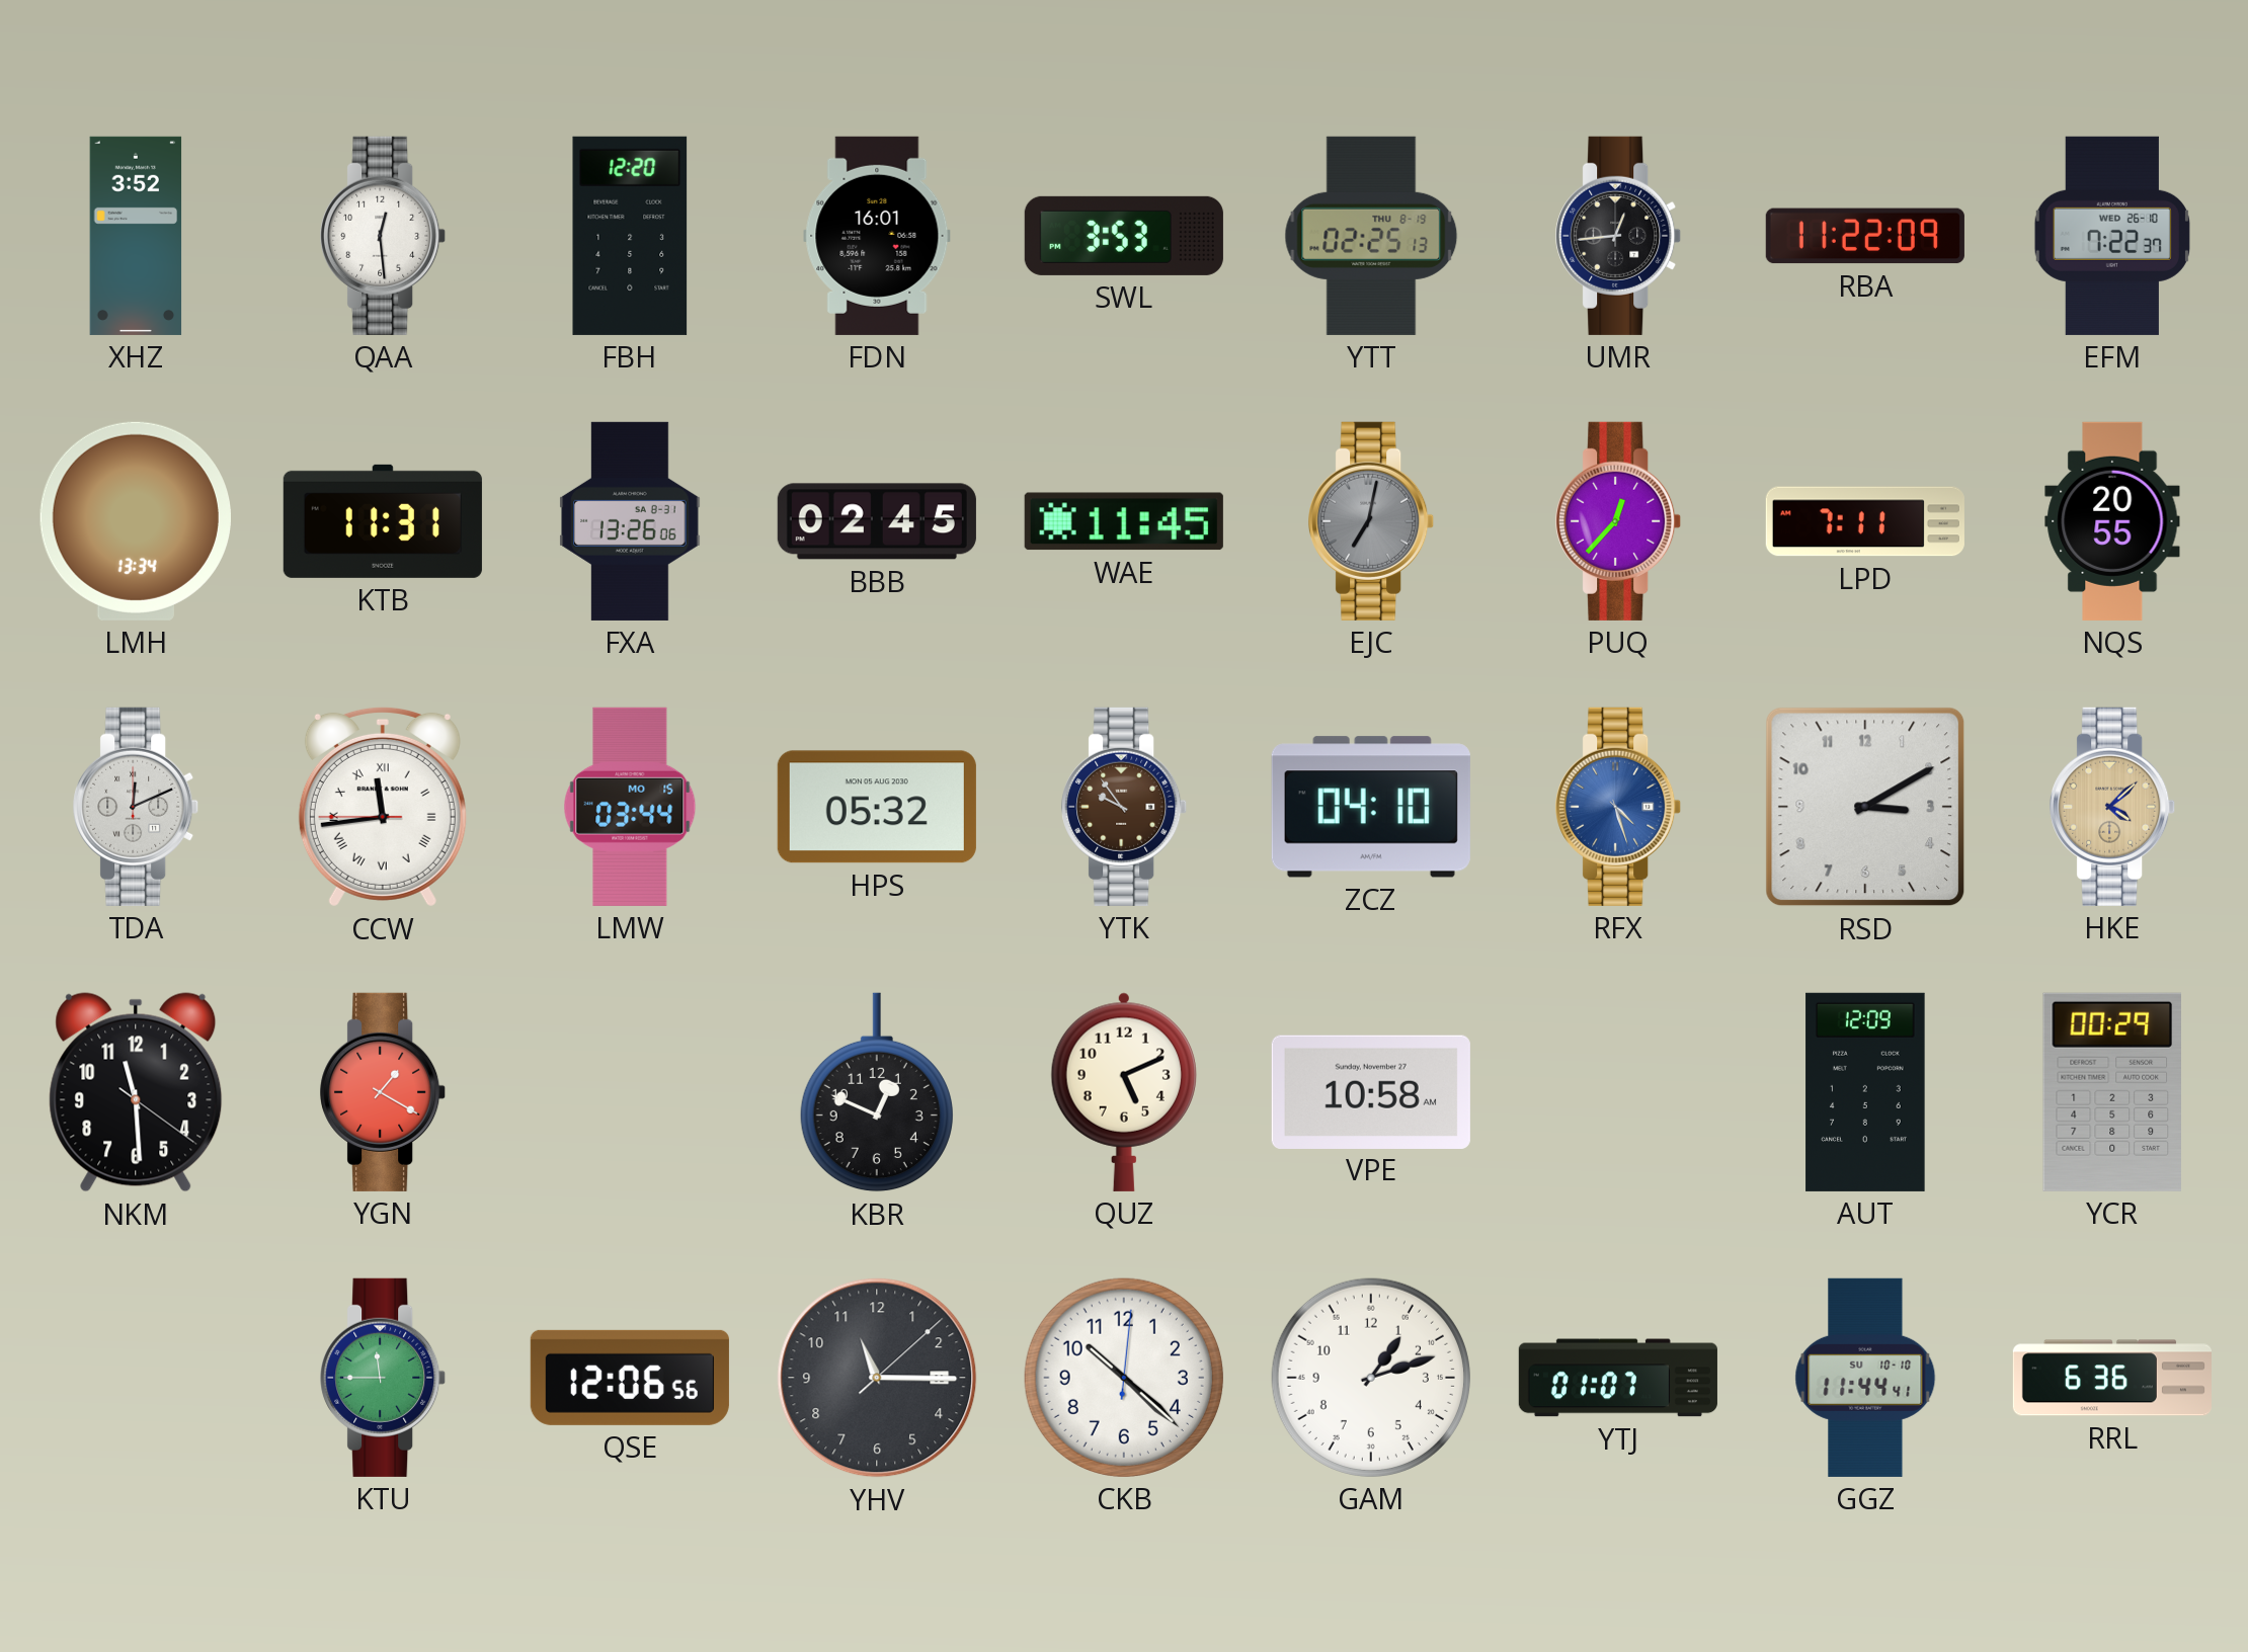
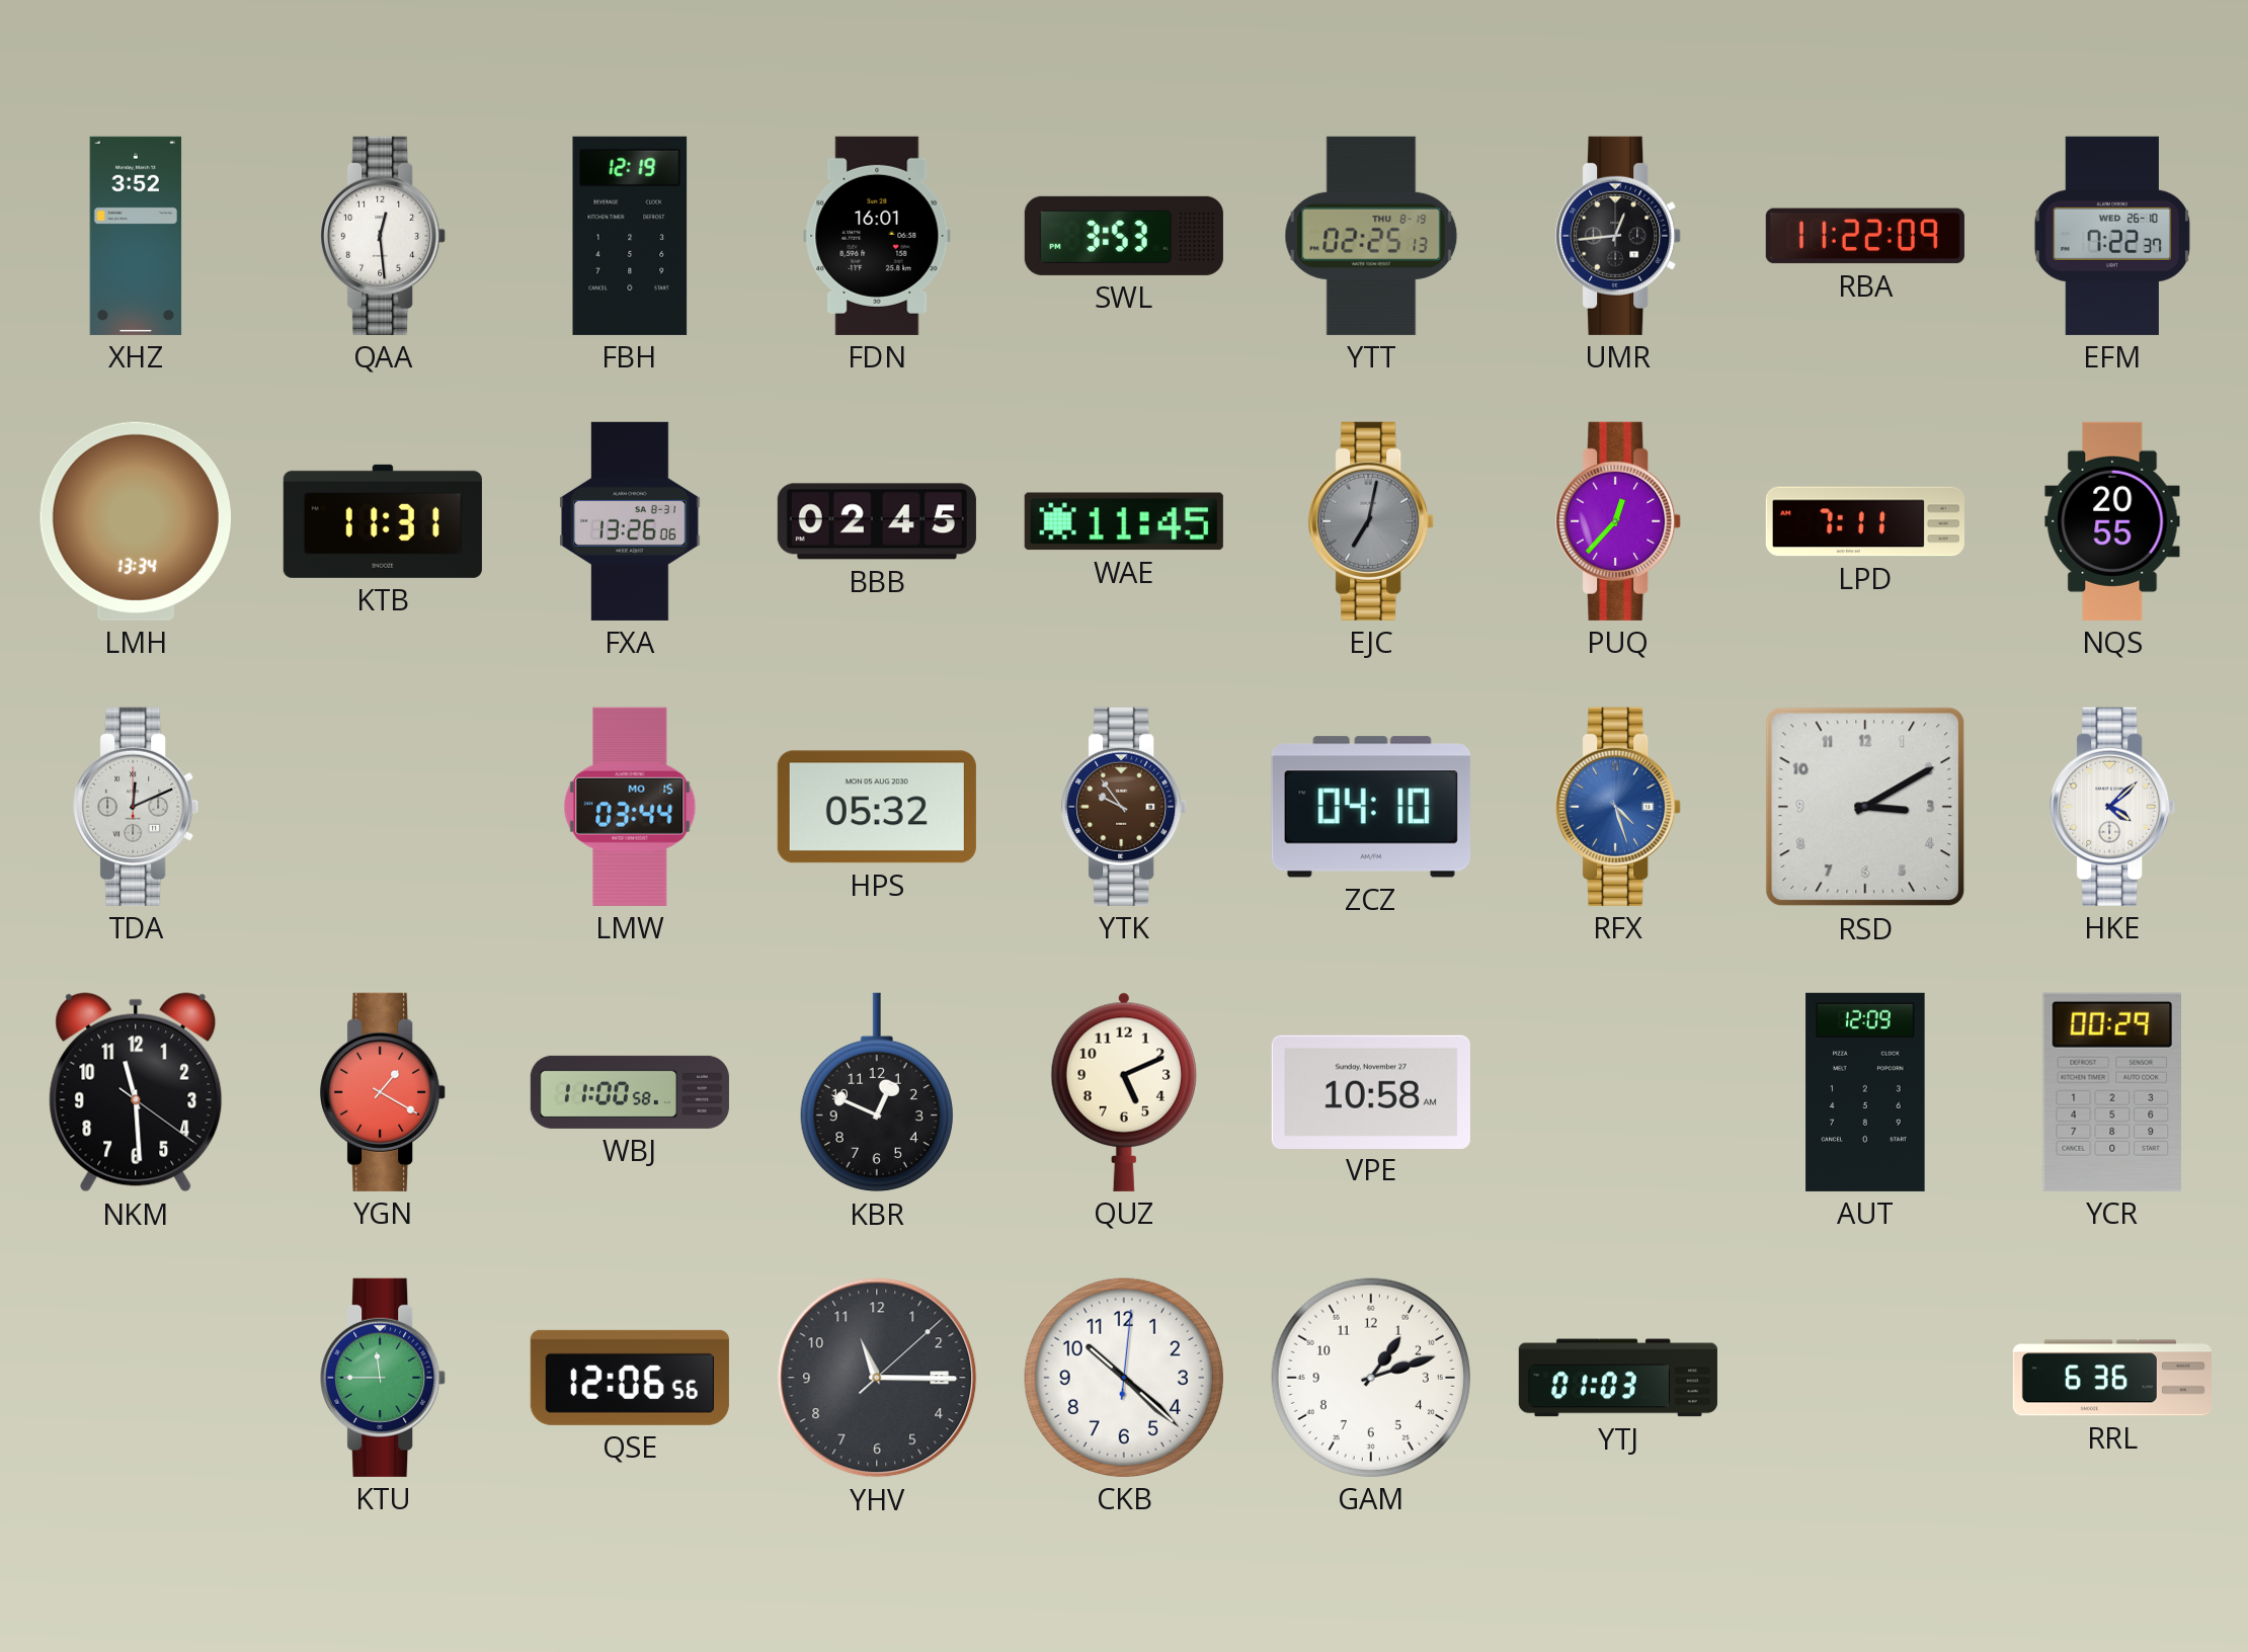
FBH: 12:20 -> 12:19
CCW: 11:43 -> none
HKE dial: champagne -> white
WBJ: none -> 11:00
YTJ: 01:07 -> 01:03
GGZ: 11:44 -> none
